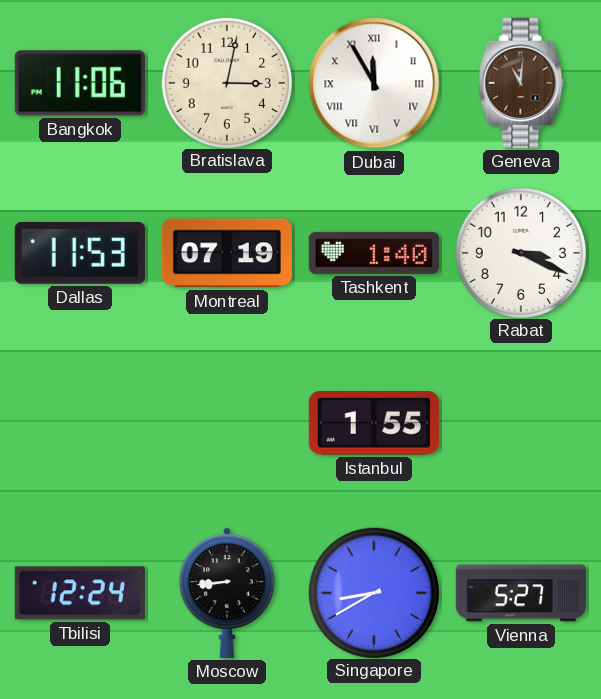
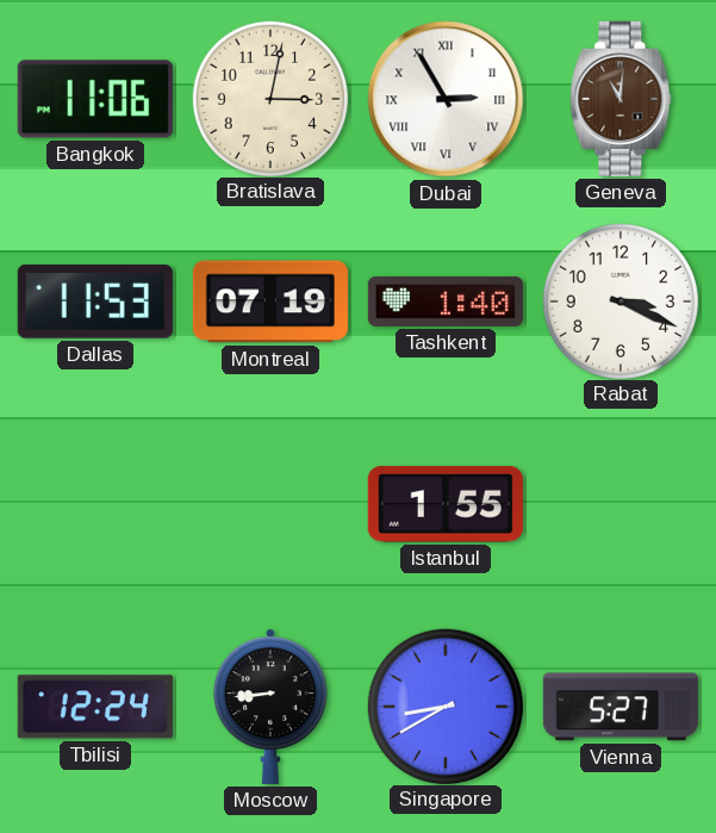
Dubai: 11:55 -> 2:55
